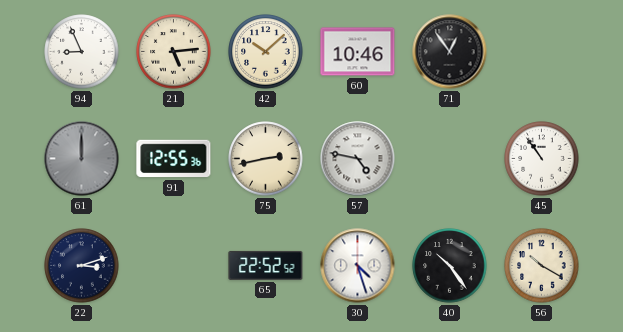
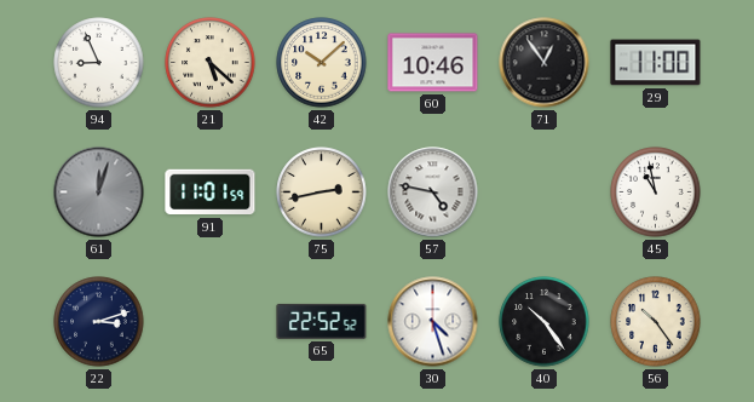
21: 5:14 -> 5:22
29: none -> 11:00
61: 12:00 -> 12:03
91: 12:55 -> 11:01
45: 10:54 -> 10:58
56: 10:20 -> 10:24
